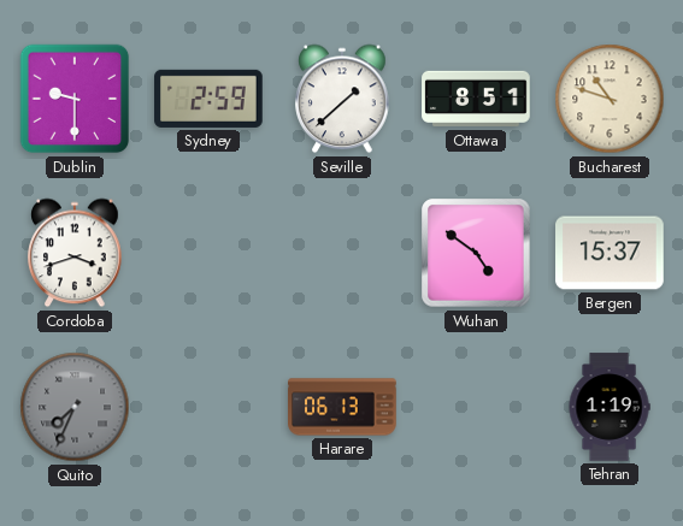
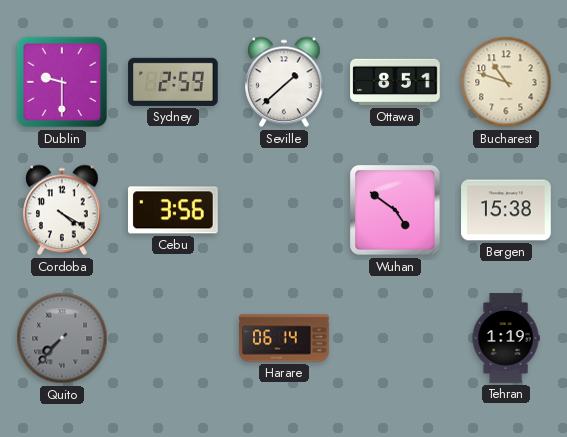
Cordoba: 3:42 -> 4:20
Cebu: none -> 3:56
Bergen: 15:37 -> 15:38
Quito: 7:34 -> 7:37
Harare: 06:13 -> 06:14
